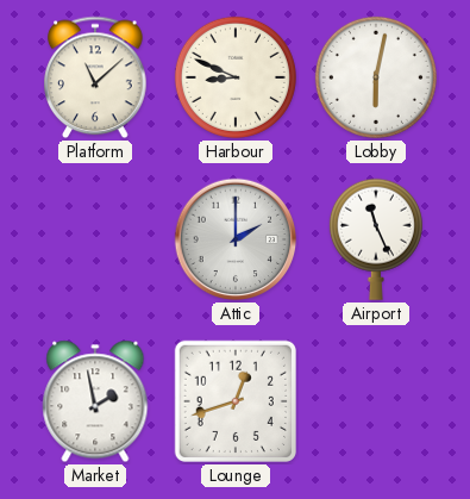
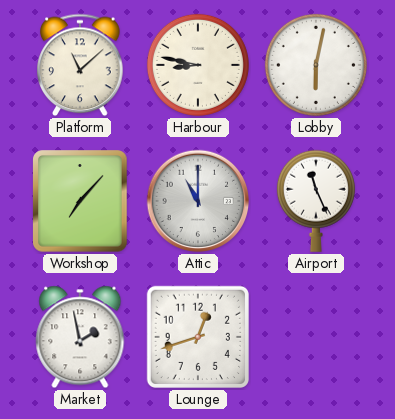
Harbour: 8:49 -> 8:47
Workshop: none -> 7:07
Attic: 2:00 -> 11:00
